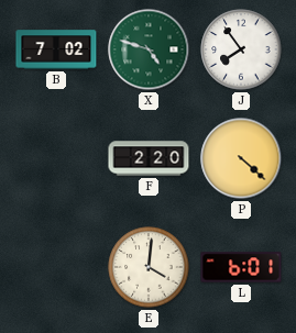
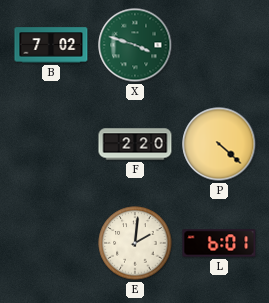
X: 4:48 -> 3:48
J: 7:54 -> none
E: 4:01 -> 2:01
